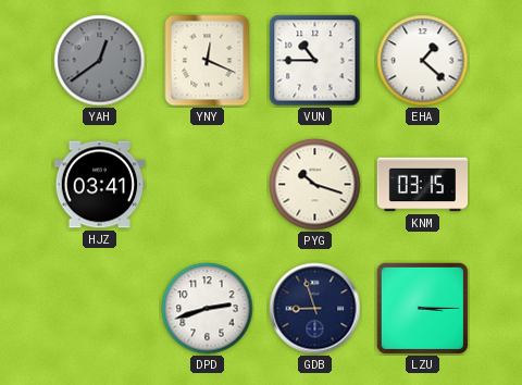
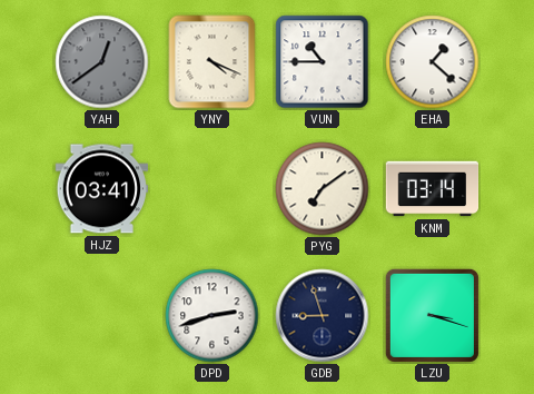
YNY: 12:19 -> 4:19
PYG: 10:18 -> 7:09
KNM: 03:15 -> 03:14
LZU: 3:15 -> 3:18
